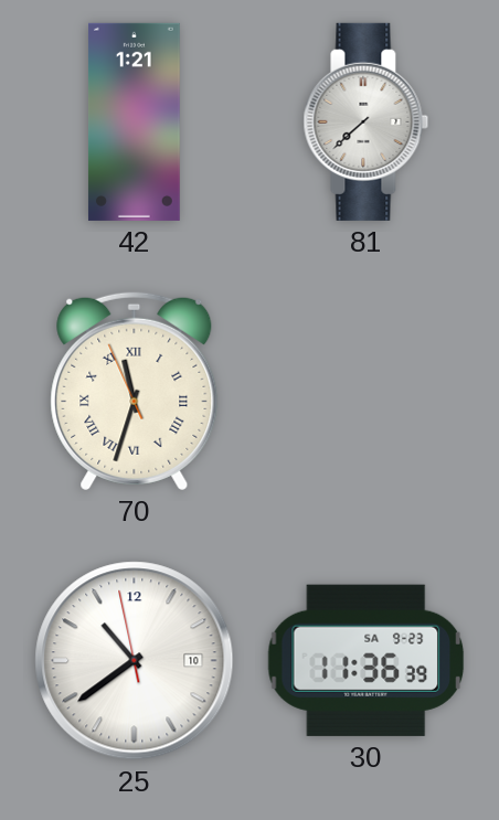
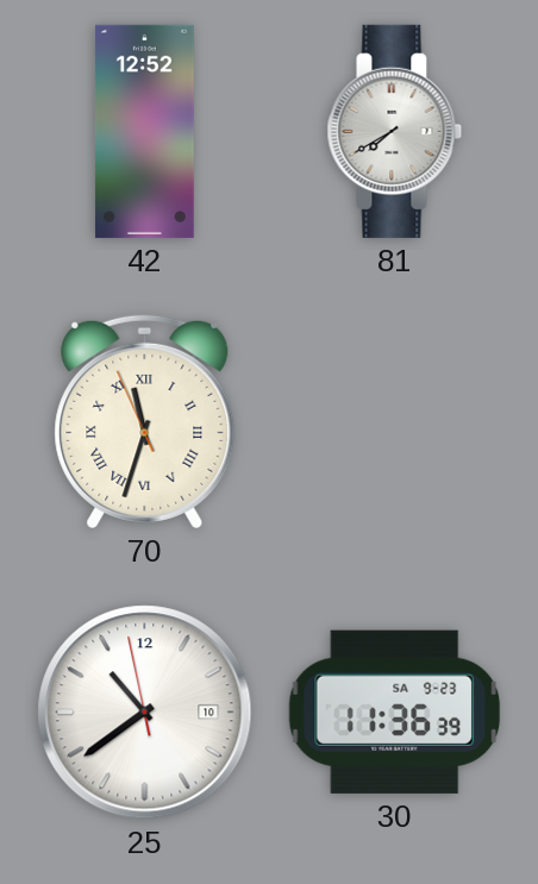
42: 1:21 -> 12:52
81: 7:38 -> 7:40
